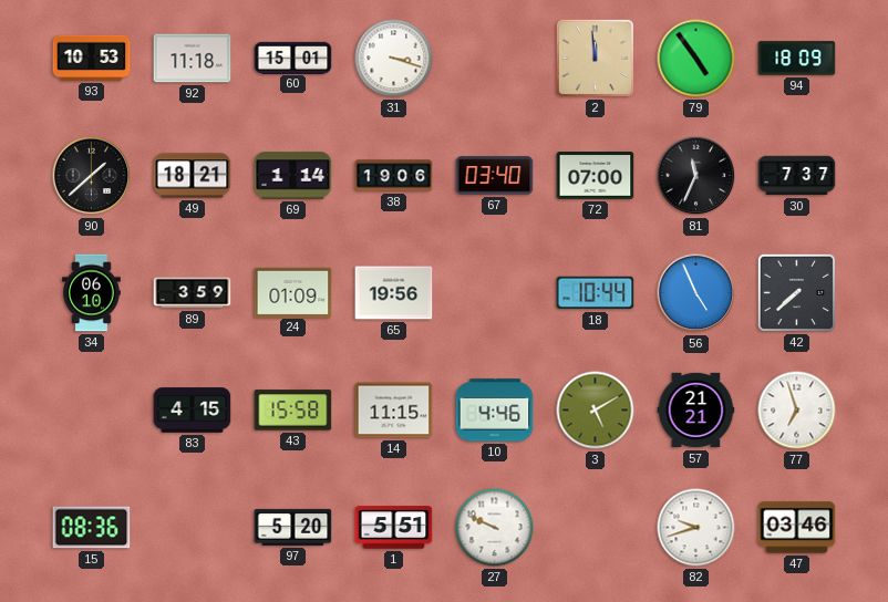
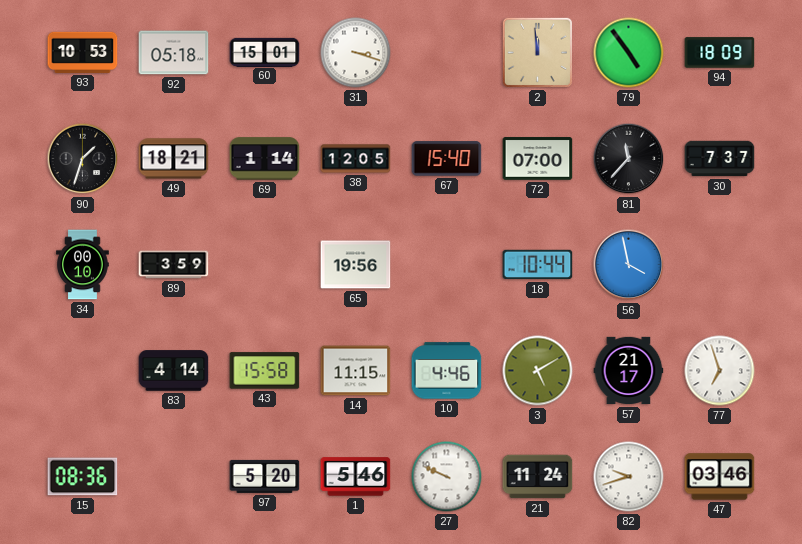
92: 11:18 -> 05:18
90: 1:38 -> 1:33
38: 19:06 -> 12:05
67: 03:40 -> 15:40
81: 11:34 -> 11:37
34: 06:10 -> 00:10
24: 01:09 -> none
56: 4:56 -> 3:58
42: 7:38 -> none
83: 4:15 -> 4:14
57: 21:21 -> 21:17
1: 5:51 -> 5:46
21: none -> 11:24
